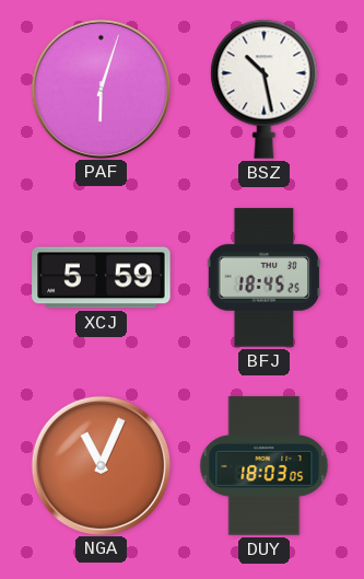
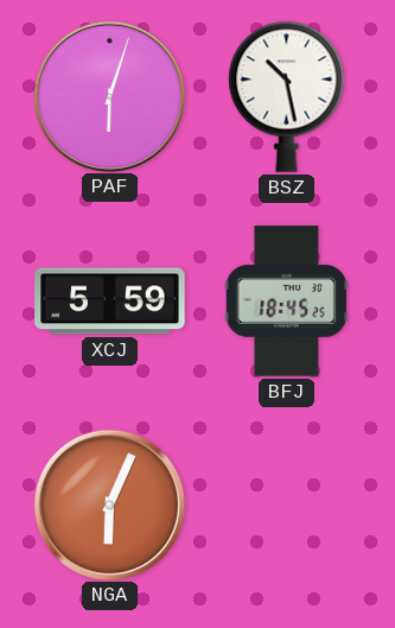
NGA: 11:04 -> 6:04
DUY: 18:03 -> none
